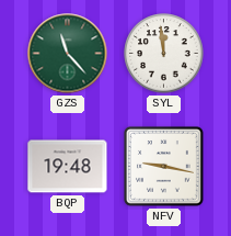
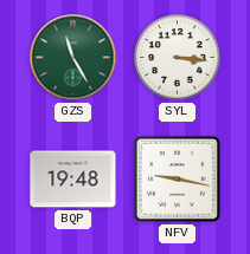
GZS: 11:23 -> 11:25
SYL: 11:59 -> 3:16
